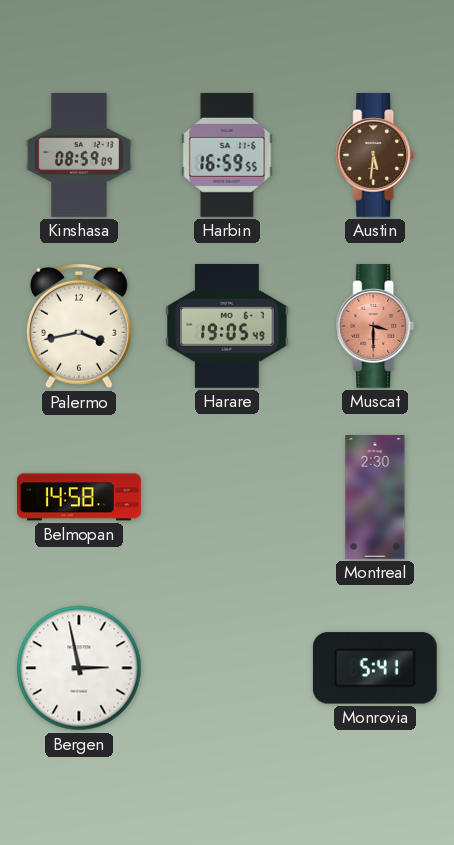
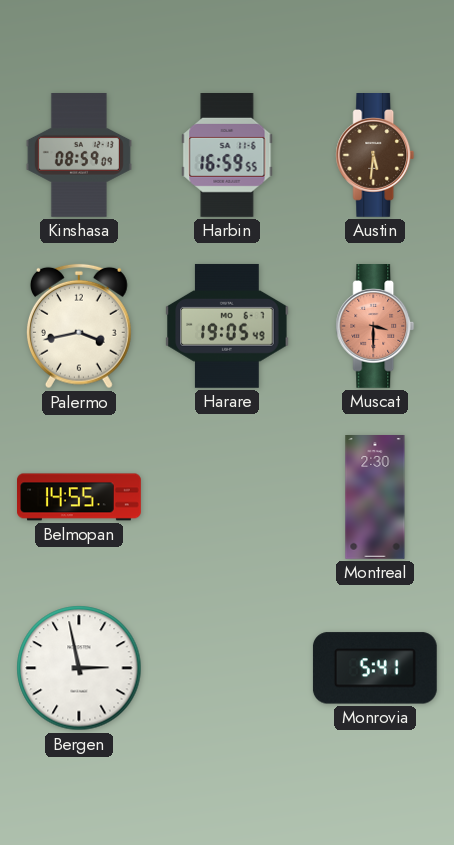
Belmopan: 14:58 -> 14:55
